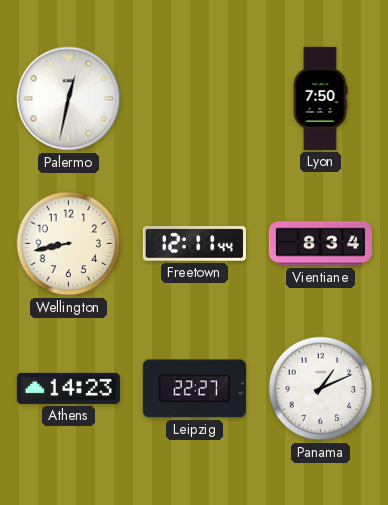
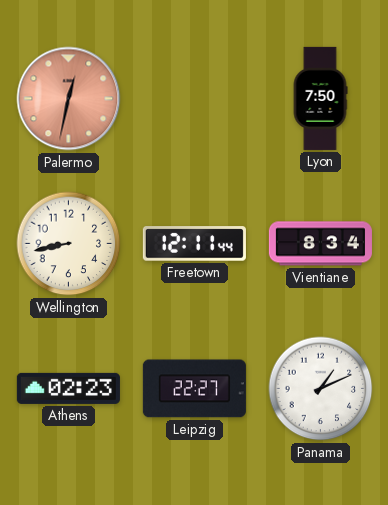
Palermo dial: white -> salmon
Athens: 14:23 -> 02:23
